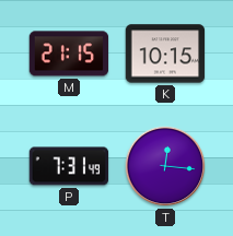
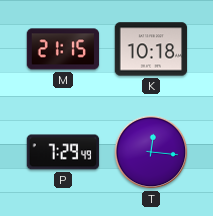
K: 10:15 -> 10:18
P: 7:31 -> 7:29
